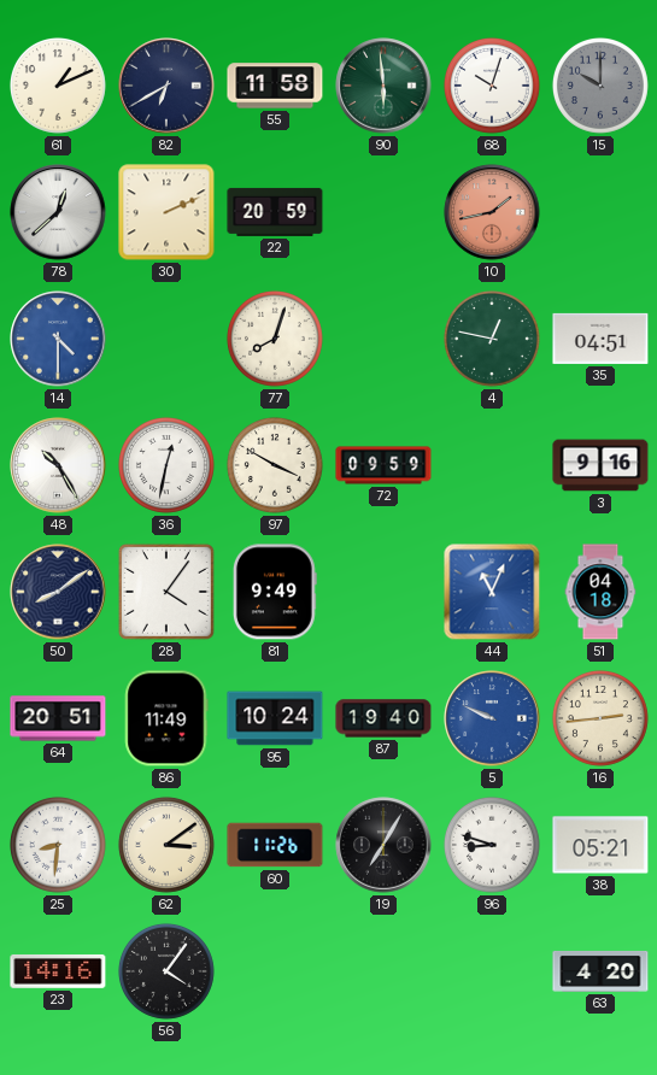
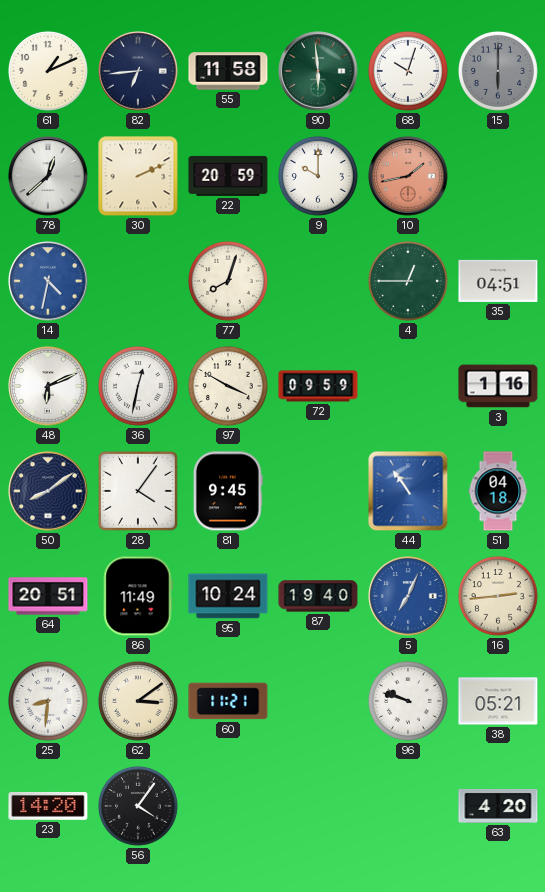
82: 6:40 -> 6:44
15: 10:00 -> 6:00
9: none -> 10:00
14: 4:30 -> 4:32
4: 12:47 -> 12:45
48: 10:25 -> 6:11
3: 9:16 -> 1:16
81: 9:49 -> 9:45
44: 11:04 -> 10:54
5: 9:49 -> 7:04
60: 11:26 -> 11:21
19: 7:05 -> none
96: 8:48 -> 9:48
23: 14:16 -> 14:20
